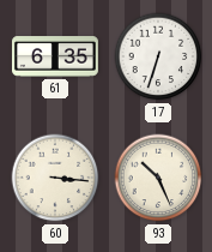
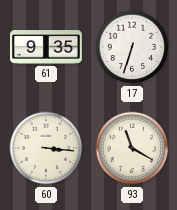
61: 6:35 -> 9:35
93: 10:26 -> 11:20
